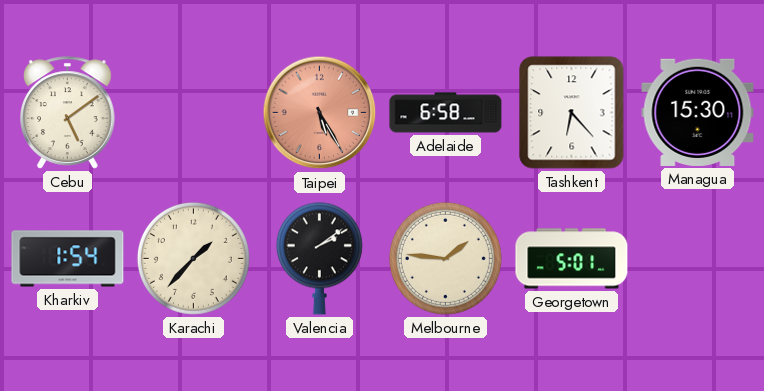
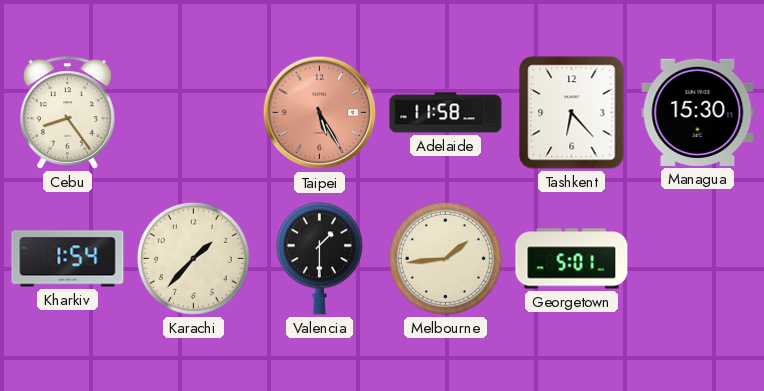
Cebu: 5:09 -> 8:24
Adelaide: 6:58 -> 11:58
Valencia: 2:09 -> 1:30
Melbourne: 1:46 -> 1:44
